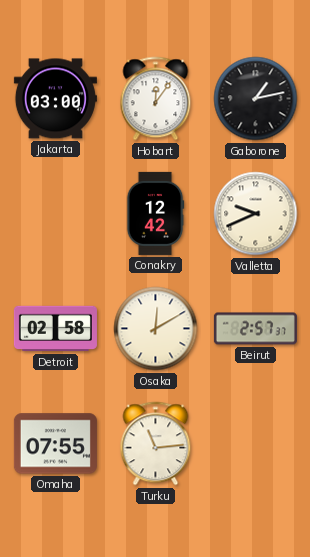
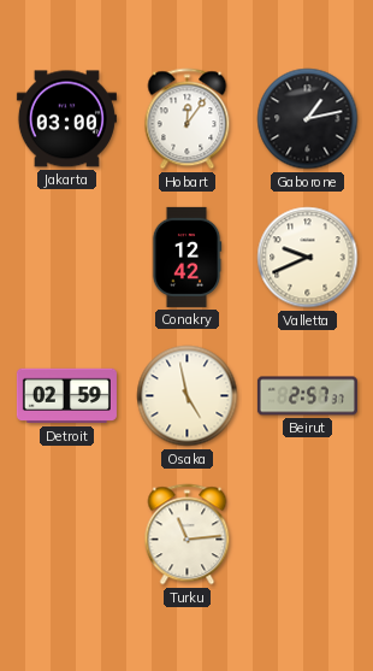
Detroit: 02:58 -> 02:59
Osaka: 12:10 -> 4:58
Omaha: 07:55 -> none
